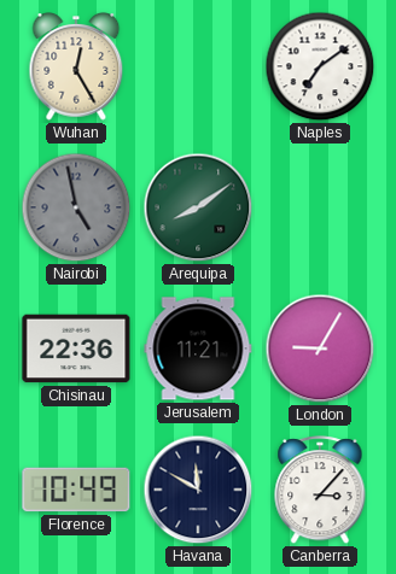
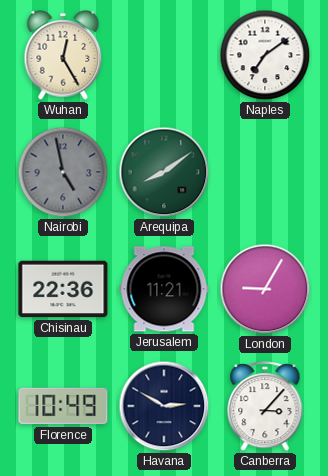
Havana: 11:50 -> 2:50
